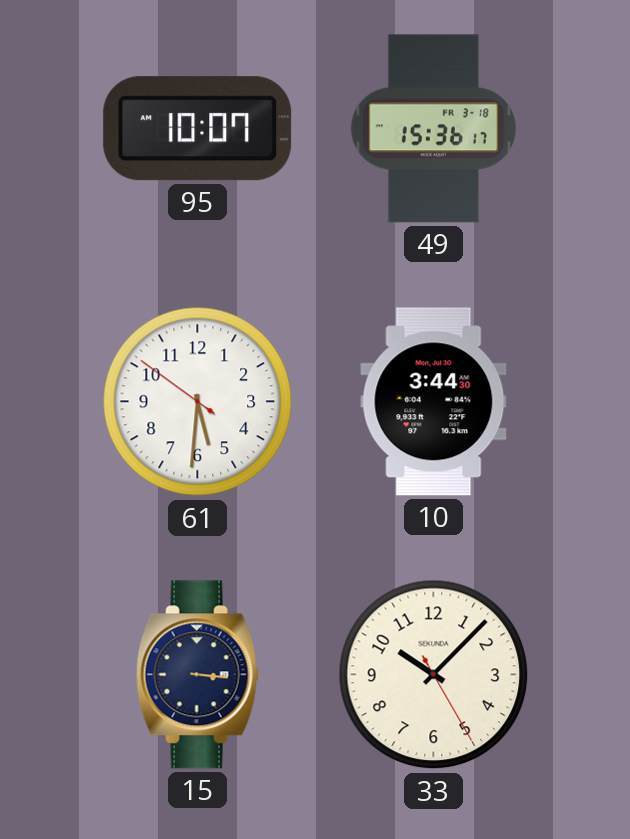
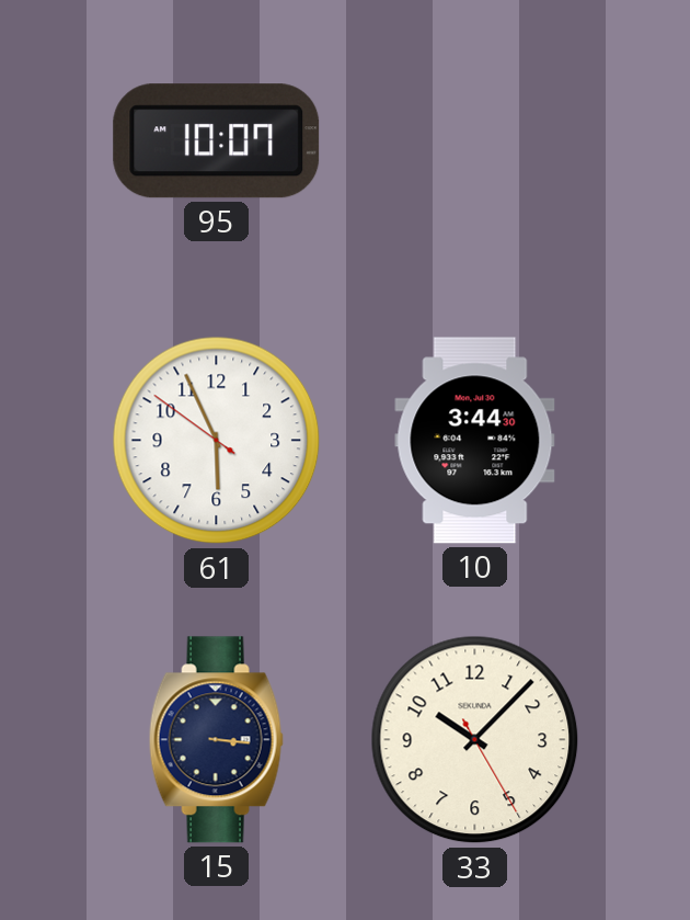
49: 15:36 -> none
61: 5:30 -> 5:55
